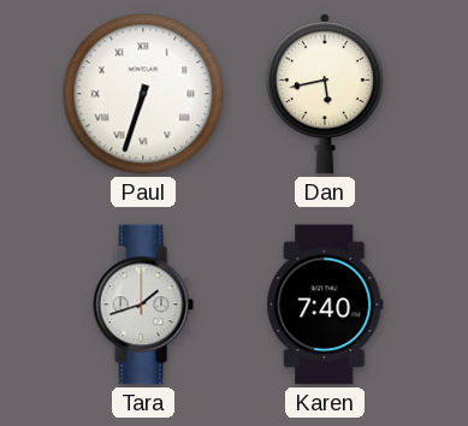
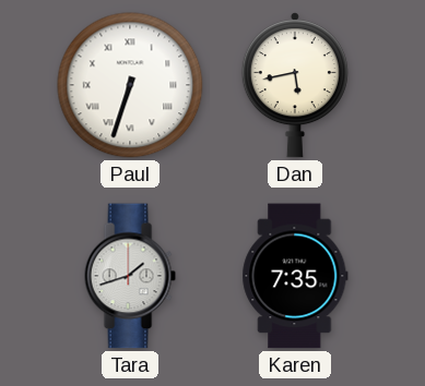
Karen: 7:40 -> 7:35
